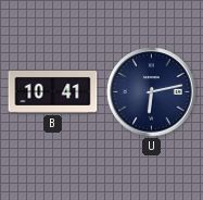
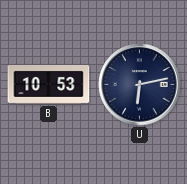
B: 10:41 -> 10:53
